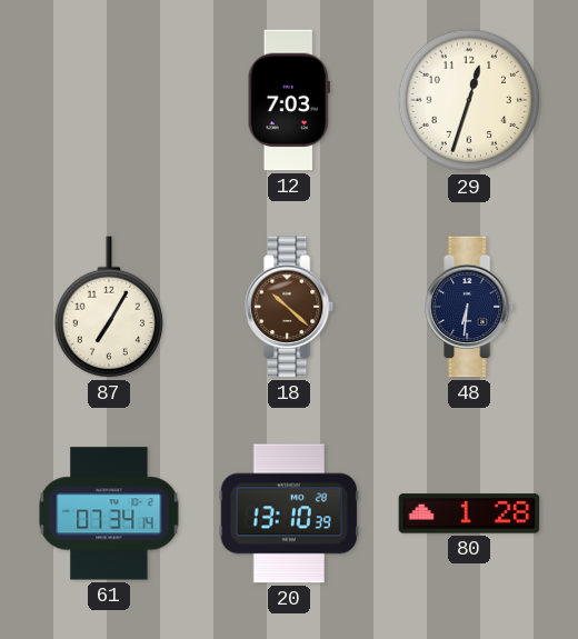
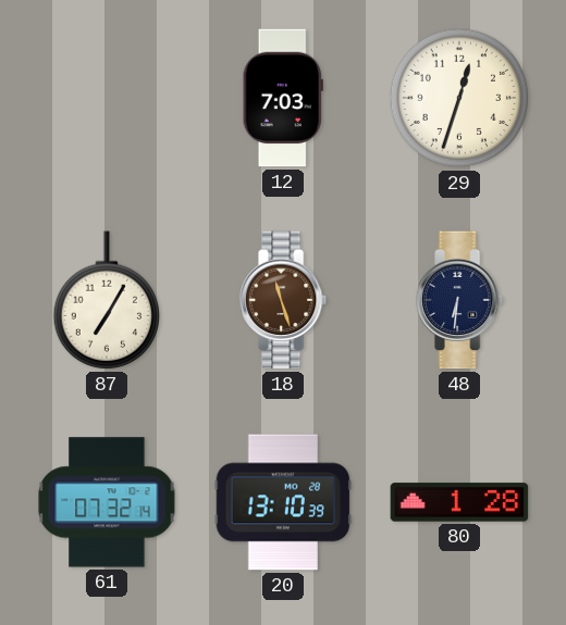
18: 10:22 -> 11:27
61: 07:34 -> 07:32
